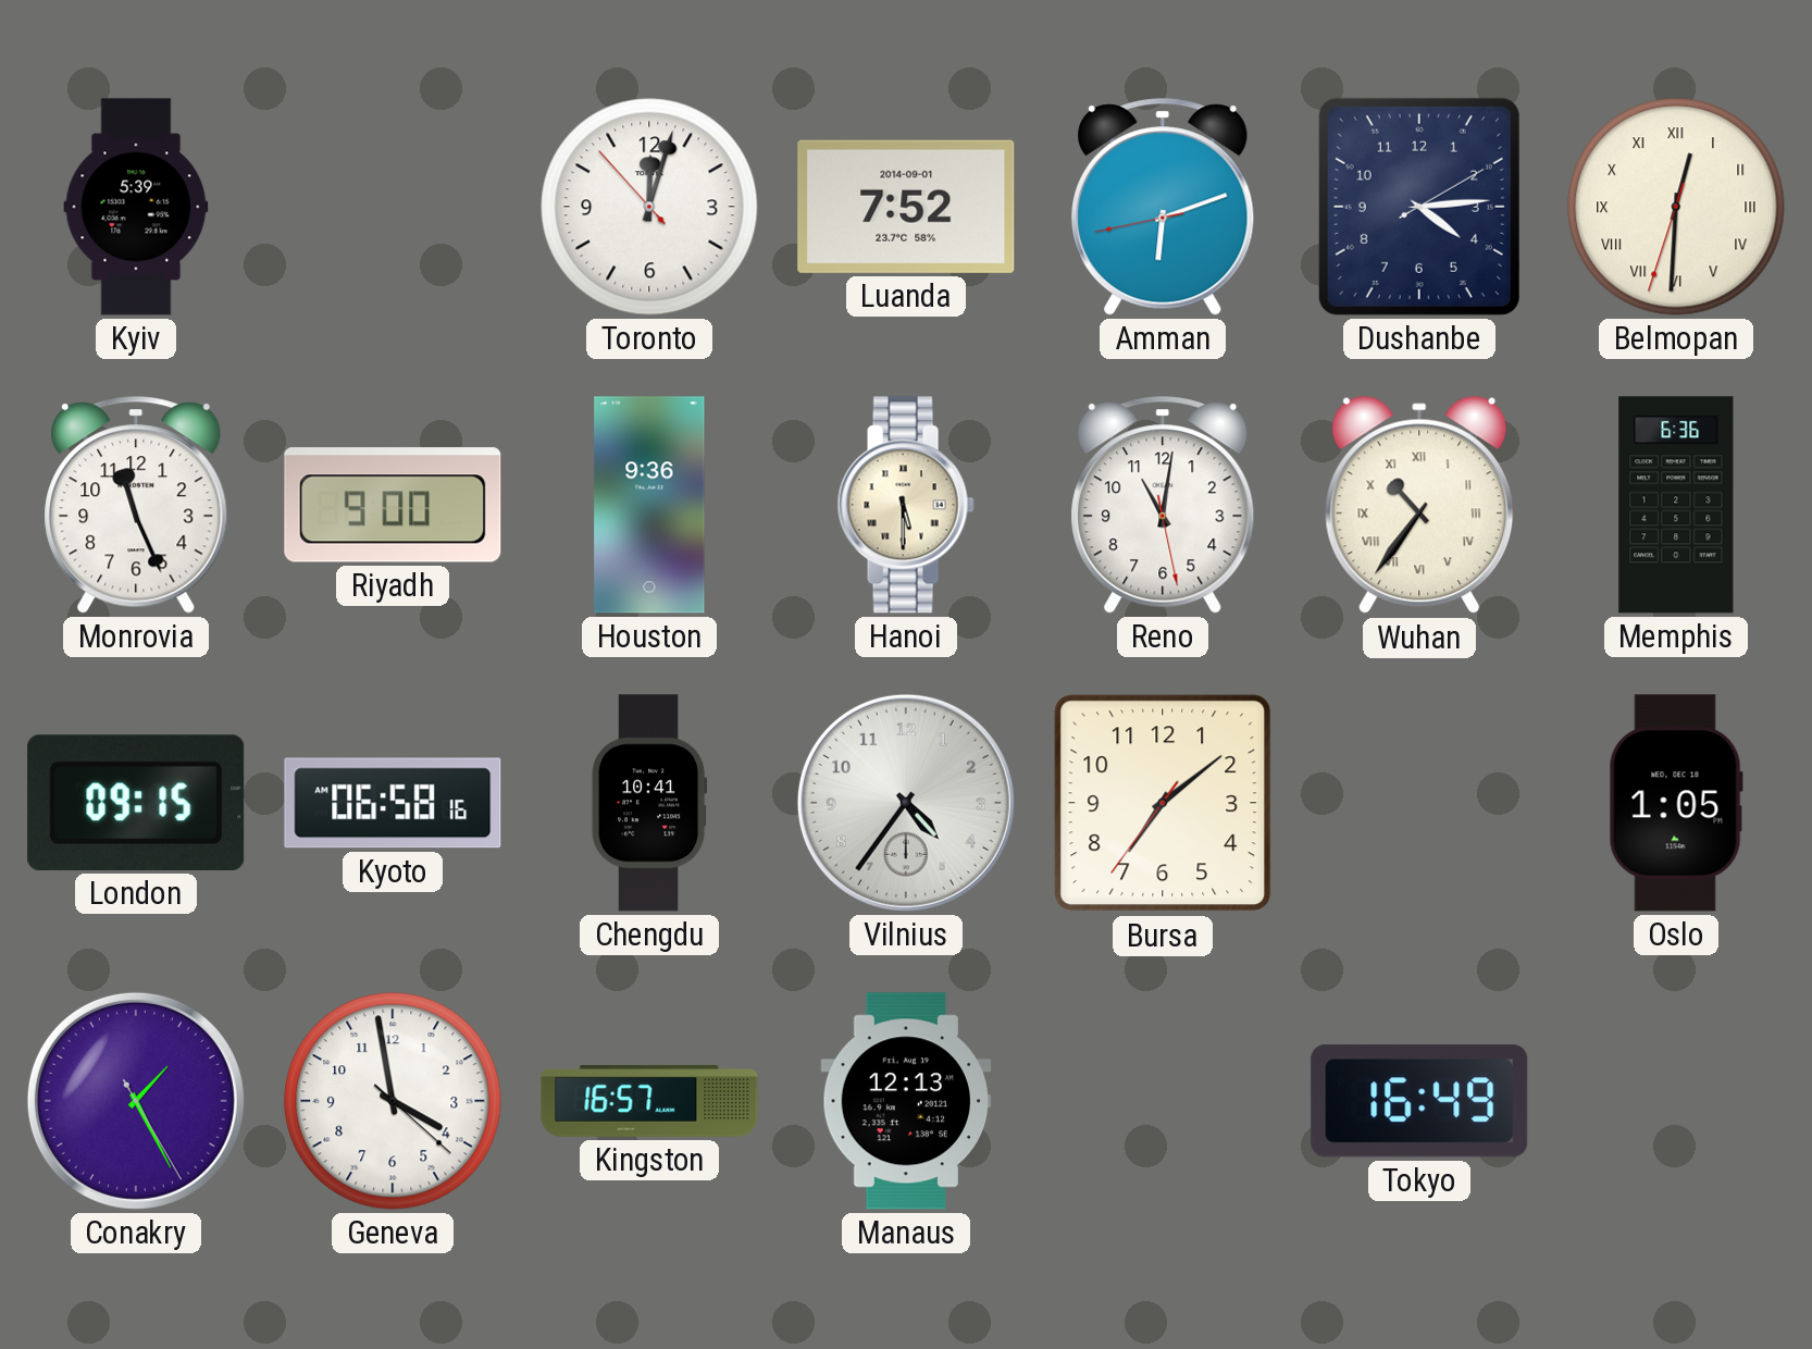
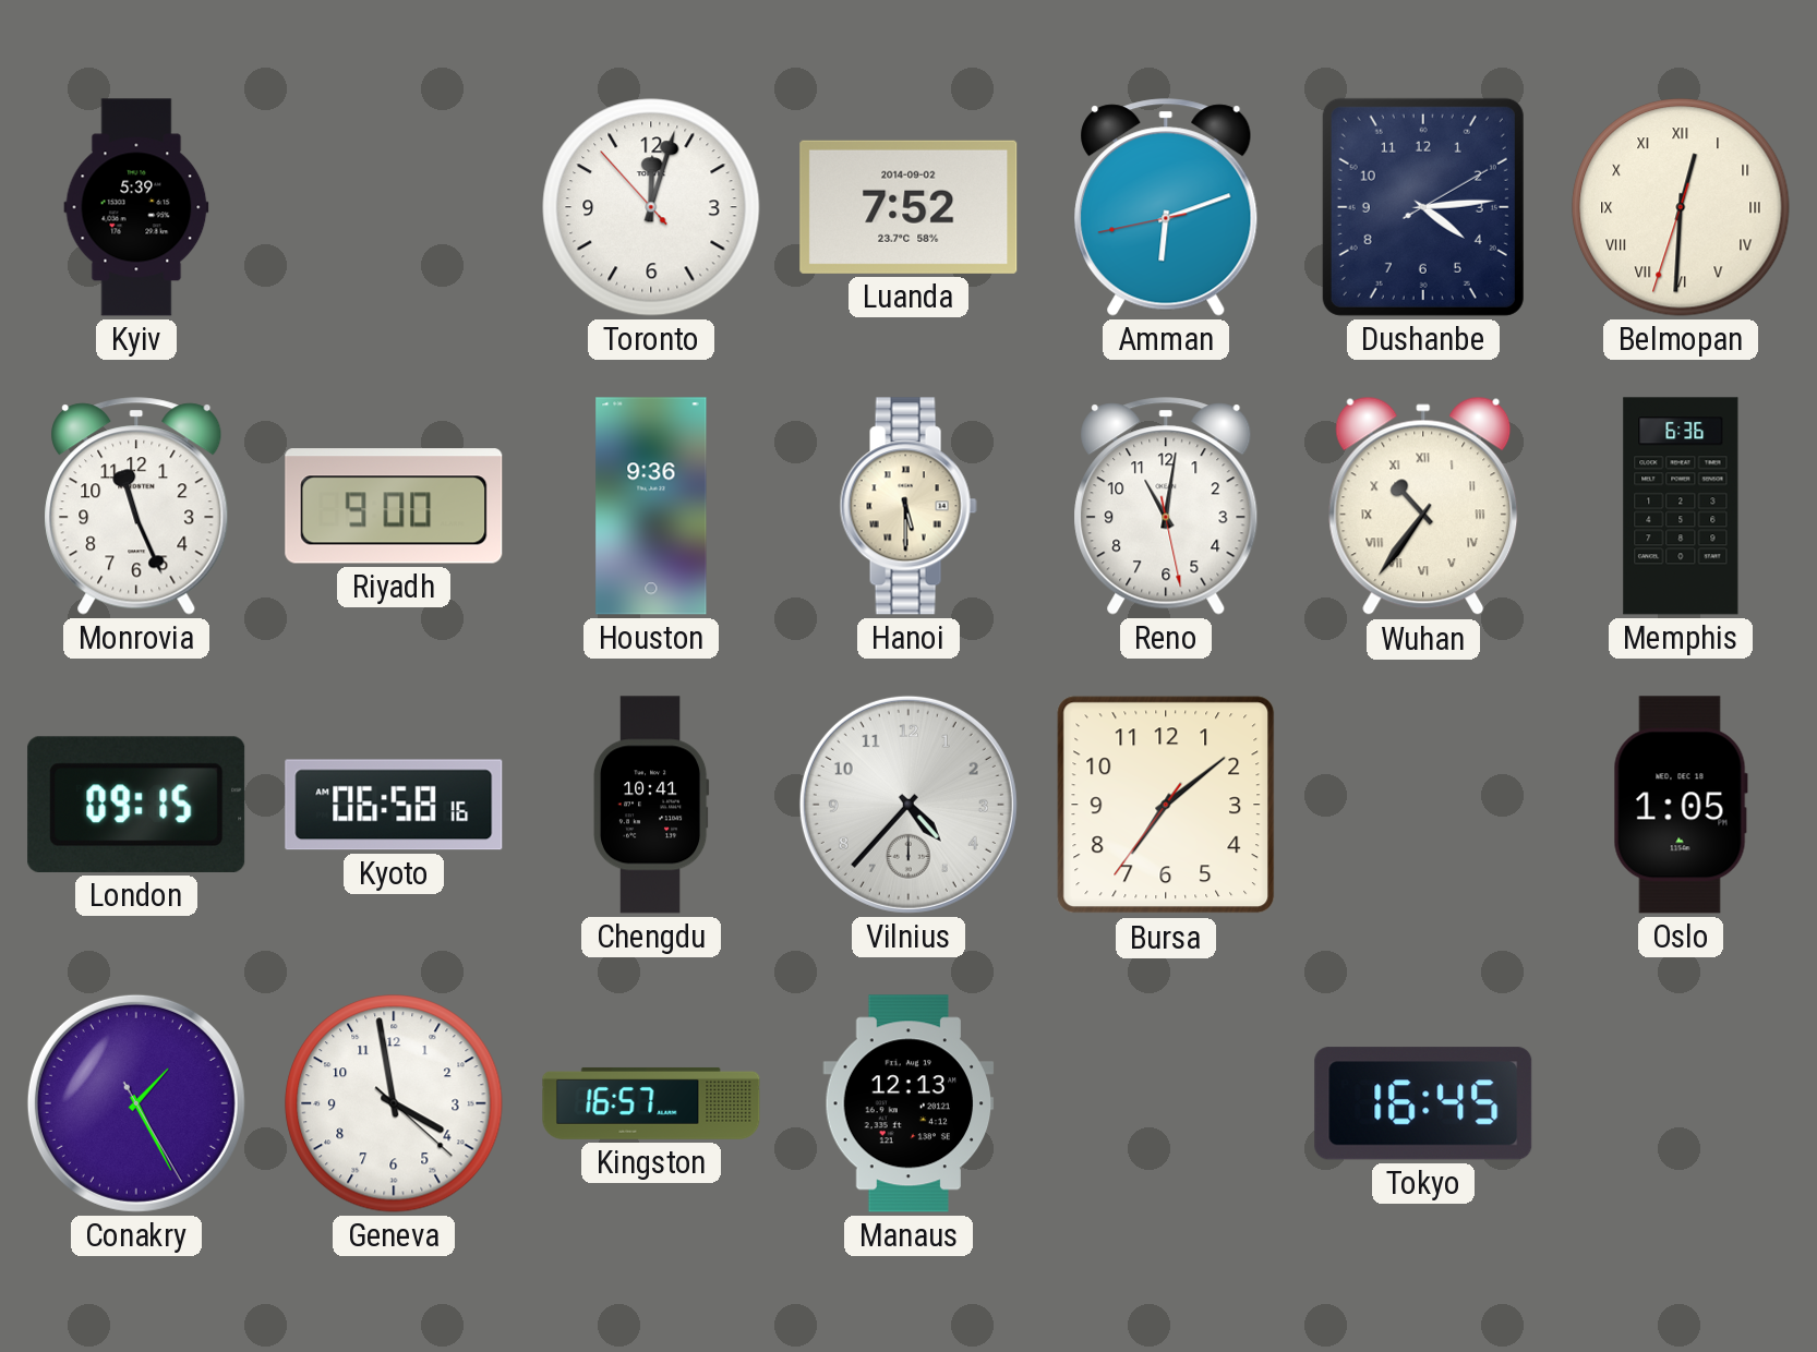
Luanda date: 2014-09-01 -> 2014-09-02
Vilnius: 4:36 -> 4:37
Tokyo: 16:49 -> 16:45
